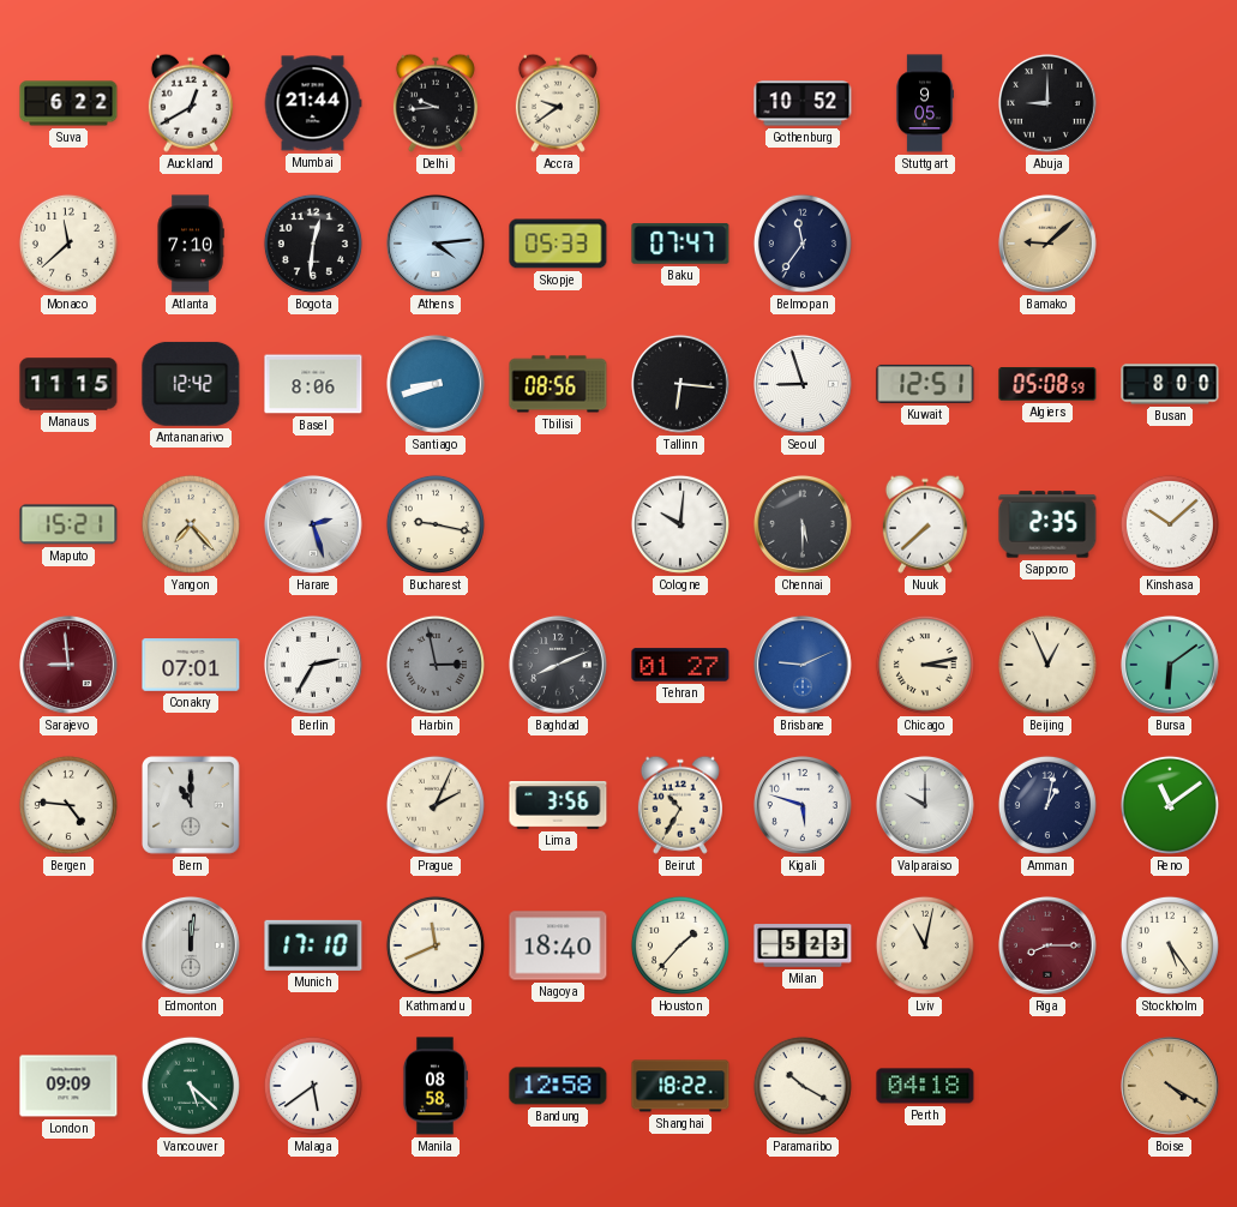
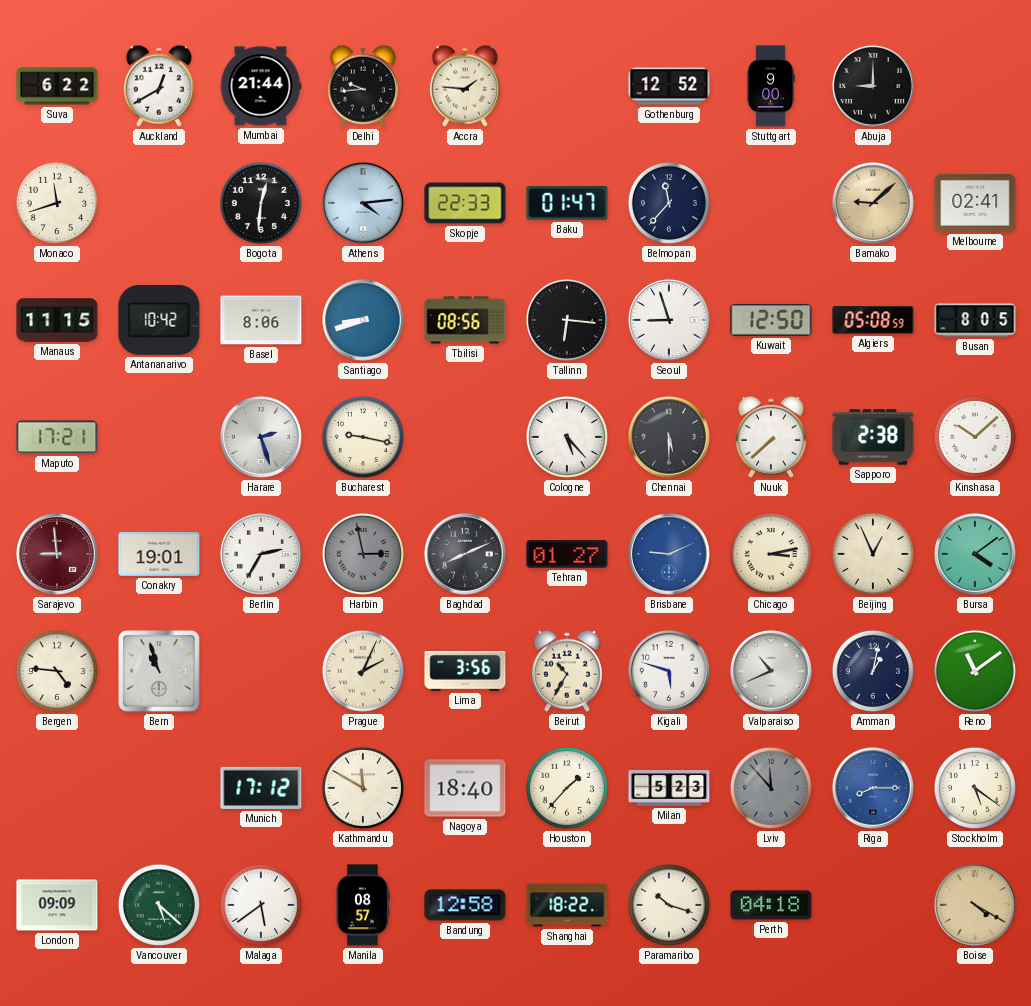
Accra: 9:39 -> 1:46
Gothenburg: 10:52 -> 12:52
Stuttgart: 9:05 -> 9:00
Monaco: 11:38 -> 11:42
Atlanta: 7:10 -> none
Skopje: 05:33 -> 22:33
Baku: 07:47 -> 01:47
Belmopan: 11:36 -> 11:37
Melbourne: none -> 02:41
Antananarivo: 12:42 -> 10:42
Kuwait: 12:51 -> 12:50
Busan: 8:00 -> 8:05
Maputo: 15:21 -> 17:21
Yangon: 7:23 -> none
Cologne: 10:01 -> 5:23
Sapporo: 2:35 -> 2:38
Conakry: 07:01 -> 19:01
Bursa: 6:09 -> 4:09
Bern: 11:00 -> 10:57
Valparaiso: 10:00 -> 10:41
Edmonton: 12:01 -> none
Munich: 17:10 -> 17:12
Kathmandu: 11:41 -> 11:50
Lviv: 11:02 -> 11:53
Lviv dial: cream -> grey
Riga dial: burgundy -> blue
Stockholm: 5:24 -> 5:21
Manila: 08:58 -> 08:57
Paramaribo: 10:20 -> 10:18
